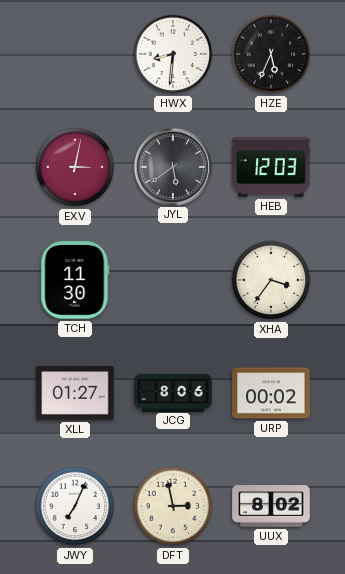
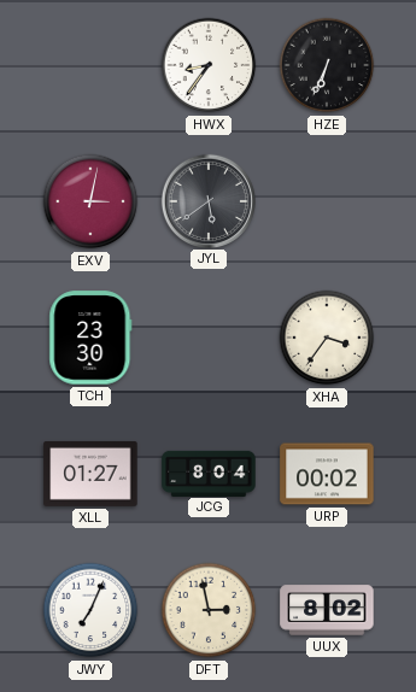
HWX: 8:31 -> 8:36
HZE: 5:34 -> 6:34
HEB: 12:03 -> none
TCH: 11:30 -> 23:30
JCG: 8:06 -> 8:04
